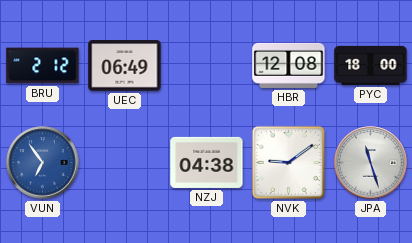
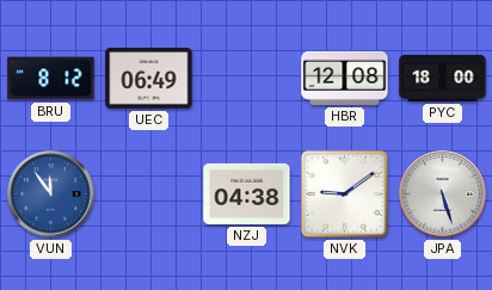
BRU: 2:12 -> 8:12
VUN: 6:54 -> 11:54
JPA: 11:27 -> 5:27
